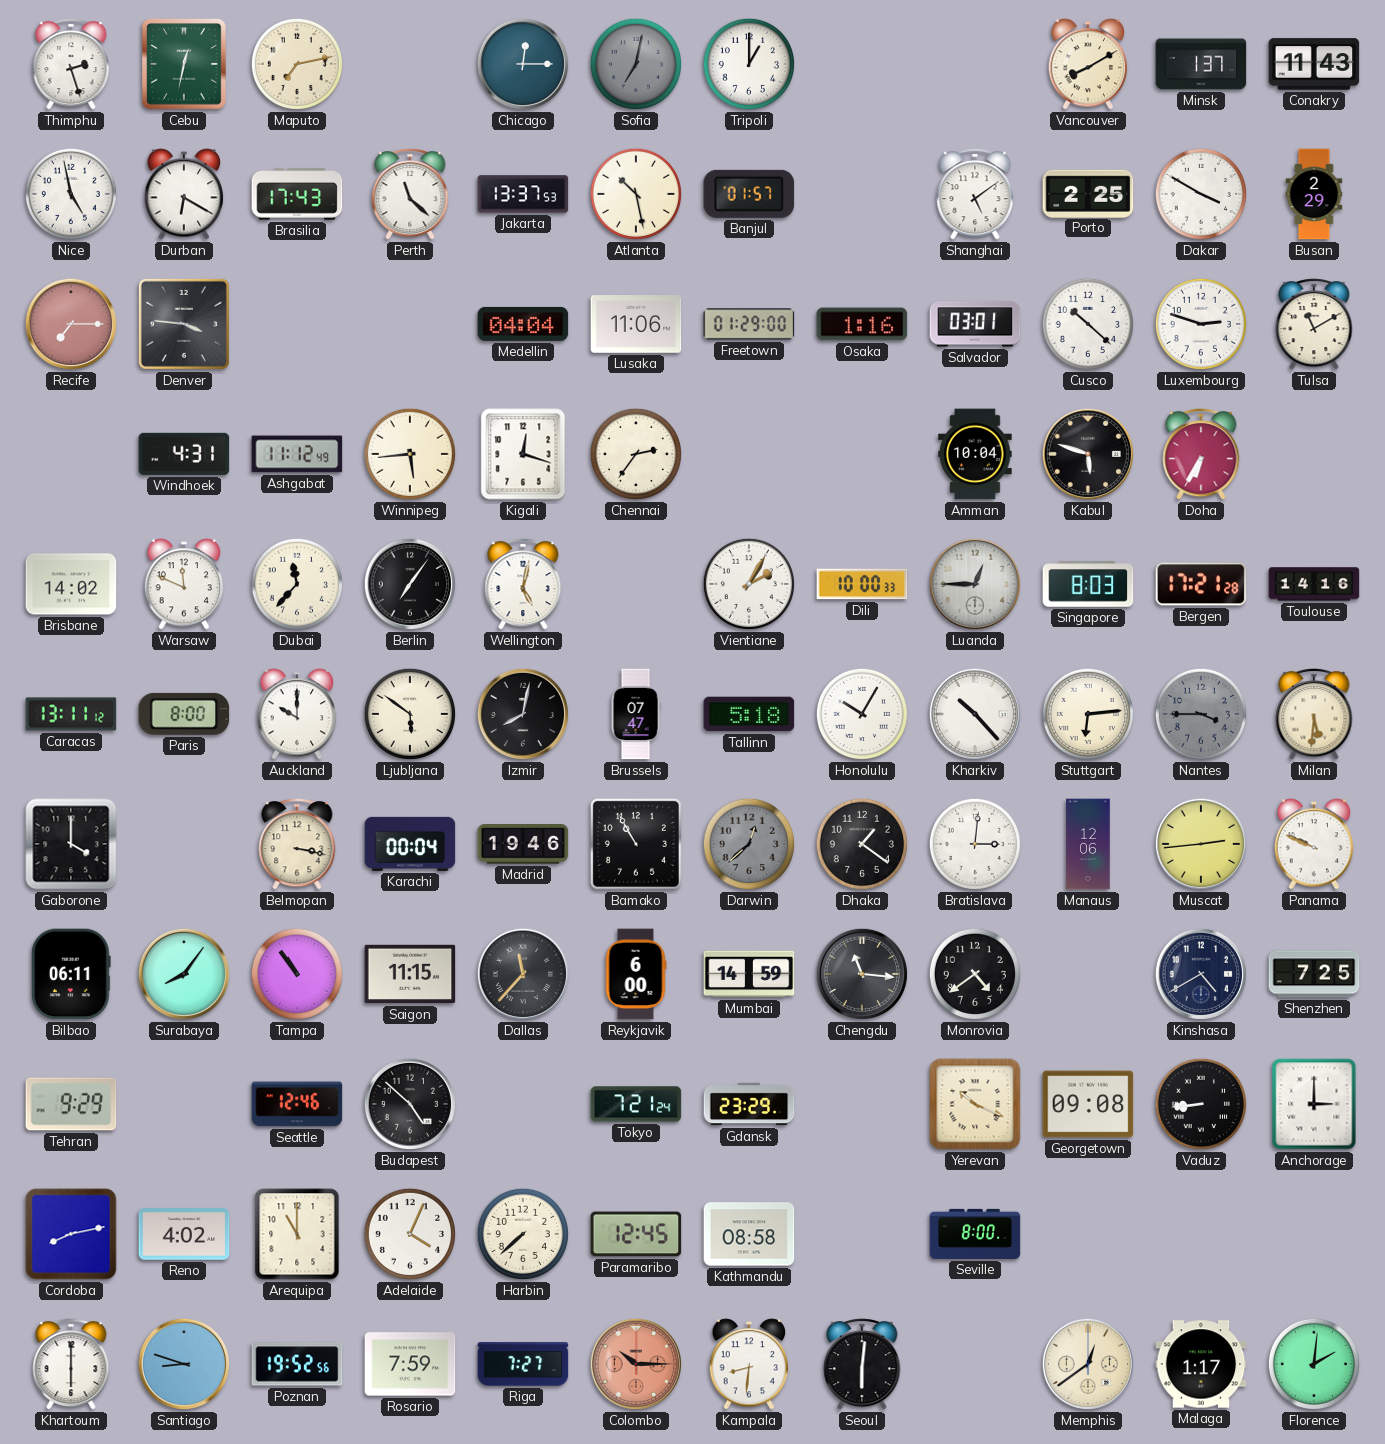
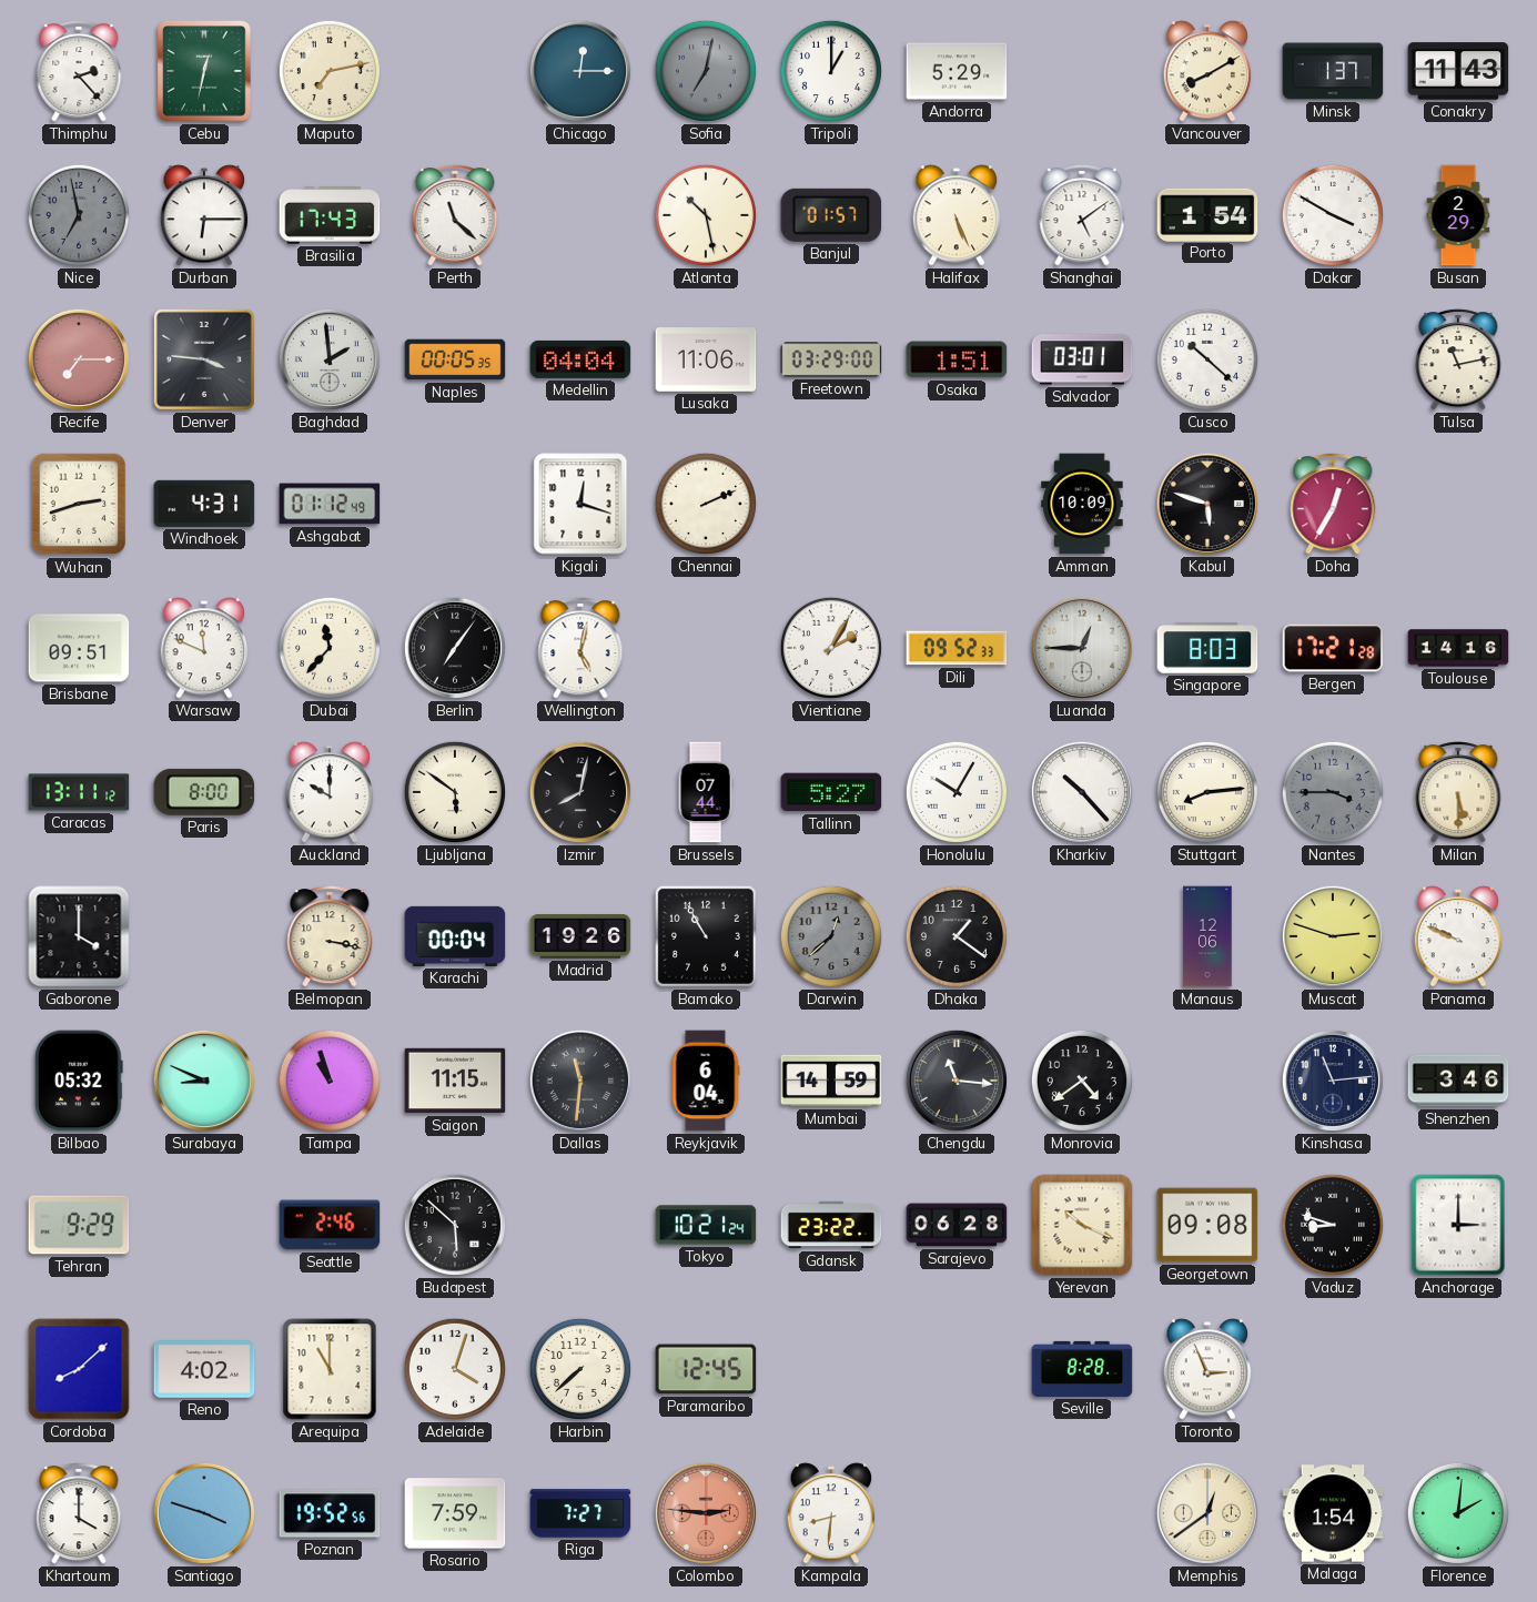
Thimphu: 2:27 -> 2:23
Andorra: none -> 5:29
Nice: 4:58 -> 6:58
Nice dial: white -> grey
Durban: 6:20 -> 6:15
Jakarta: 13:37 -> none
Halifax: none -> 5:26
Porto: 2:25 -> 1:54
Baghdad: none -> 1:59
Naples: none -> 00:05
Freetown: 01:29 -> 03:29
Osaka: 1:16 -> 1:51
Luxembourg: 2:48 -> none
Tulsa: 11:10 -> 11:13
Wuhan: none -> 2:42
Ashgabat: 11:12 -> 01:12
Winnipeg: 5:44 -> none
Chennai: 2:36 -> 2:11
Amman: 10:04 -> 10:09
Doha: 6:35 -> 12:35
Brisbane: 14:02 -> 09:51
Dili: 10:00 -> 09:52
Brussels: 07:47 -> 07:44
Tallinn: 5:18 -> 5:27
Stuttgart: 6:14 -> 8:14
Milan: 5:31 -> 5:30
Madrid: 19:46 -> 19:26
Bratislava: 3:01 -> none
Muscat: 2:44 -> 2:48
Bilbao: 06:11 -> 05:32
Surabaya: 8:06 -> 8:49
Tampa: 10:54 -> 10:57
Dallas: 11:37 -> 11:31
Reykjavik: 6:00 -> 6:04
Kinshasa: 4:40 -> 11:14
Shenzhen: 7:25 -> 3:46
Seattle: 12:46 -> 2:46
Budapest: 4:52 -> 5:52
Tokyo: 7:21 -> 10:21
Gdansk: 23:29 -> 23:22
Sarajevo: none -> 06:28
Vaduz: 8:44 -> 8:48
Cordoba: 8:13 -> 8:08
Adelaide: 4:04 -> 4:03
Kathmandu: 08:58 -> none
Seville: 8:00 -> 8:28
Toronto: none -> 2:56
Khartoum: 6:00 -> 4:00
Santiago: 8:48 -> 3:48
Colombo: 10:15 -> 2:46
Seoul: 6:01 -> none
Malaga: 1:17 -> 1:54
